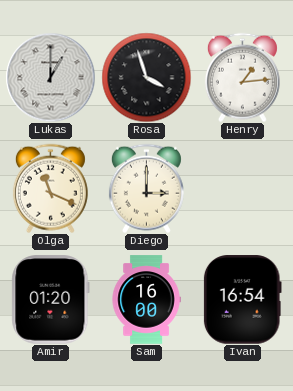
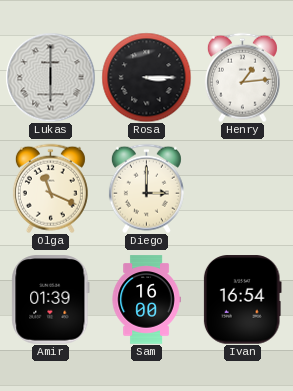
Lukas: 1:00 -> 6:00
Rosa: 3:57 -> 3:15
Amir: 01:20 -> 01:39
